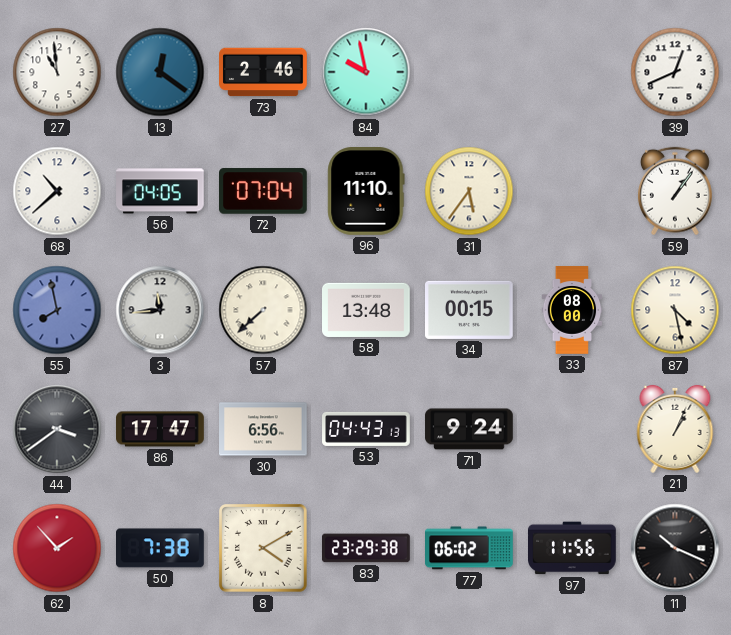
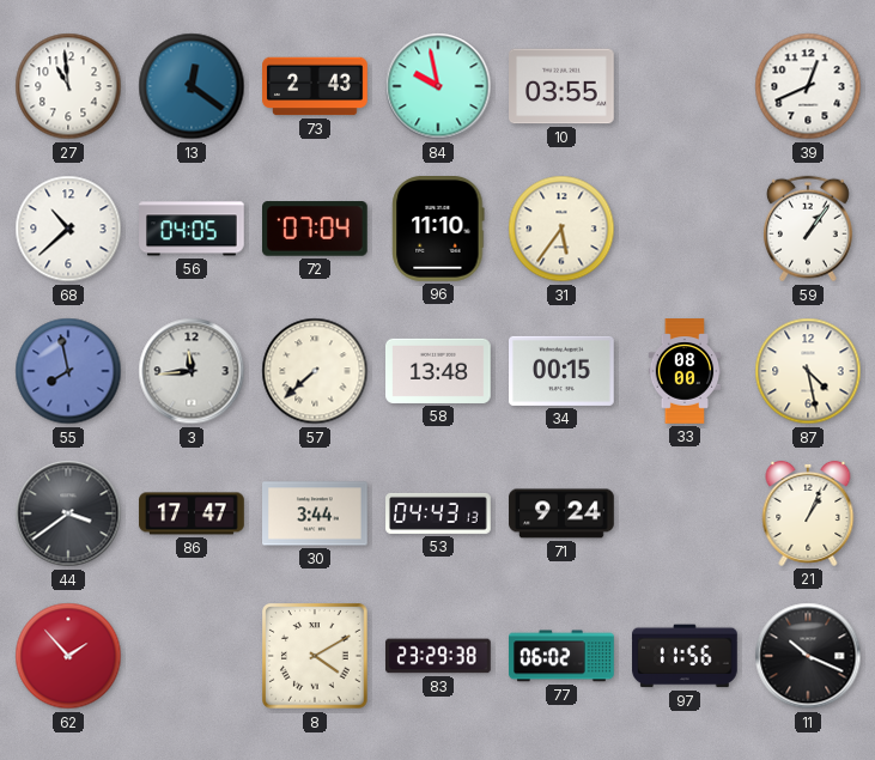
73: 2:46 -> 2:43
10: none -> 03:55
30: 6:56 -> 3:44
50: 7:38 -> none
